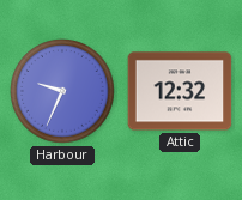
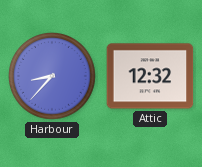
Harbour: 9:34 -> 8:37
